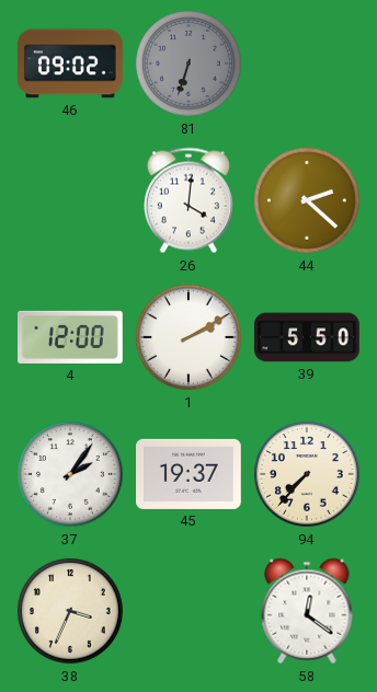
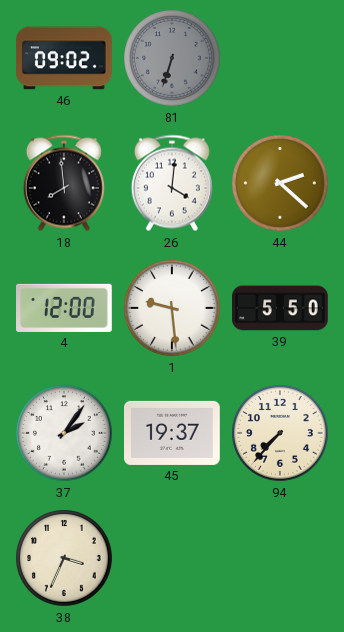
18: none -> 7:59
1: 2:10 -> 9:29
58: 12:21 -> none
